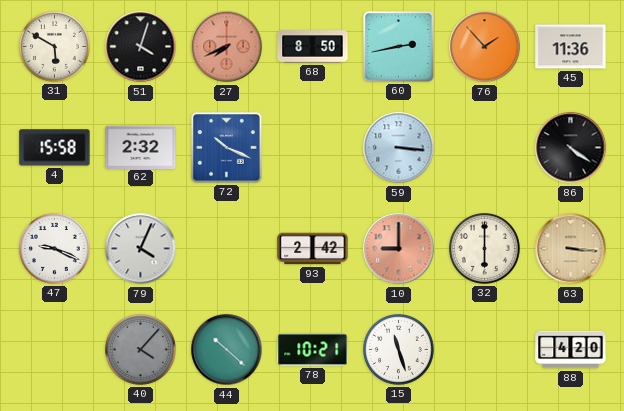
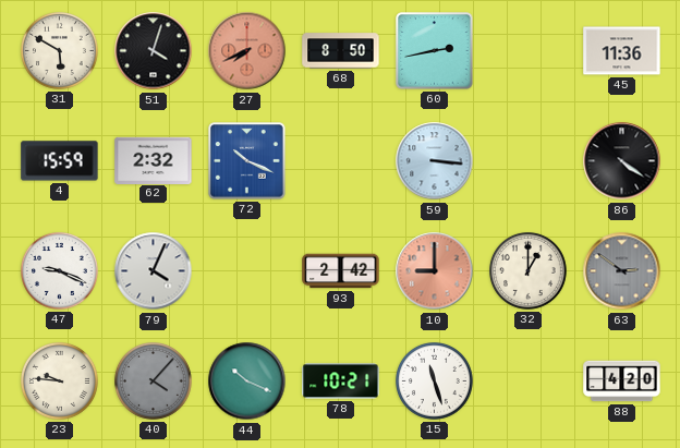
76: 1:53 -> none
4: 15:58 -> 15:59
32: 6:00 -> 1:00
63: 3:16 -> 2:51
63 dial: champagne -> grey
23: none -> 9:46
44: 10:22 -> 10:19
